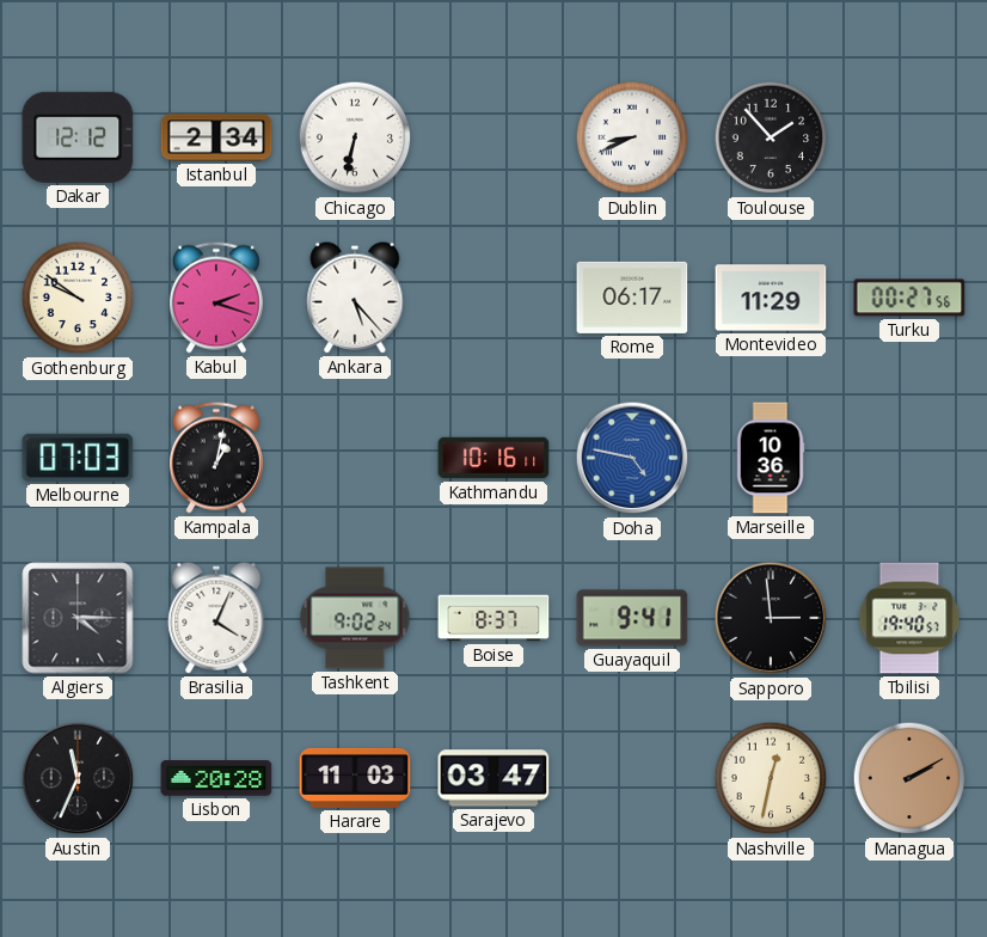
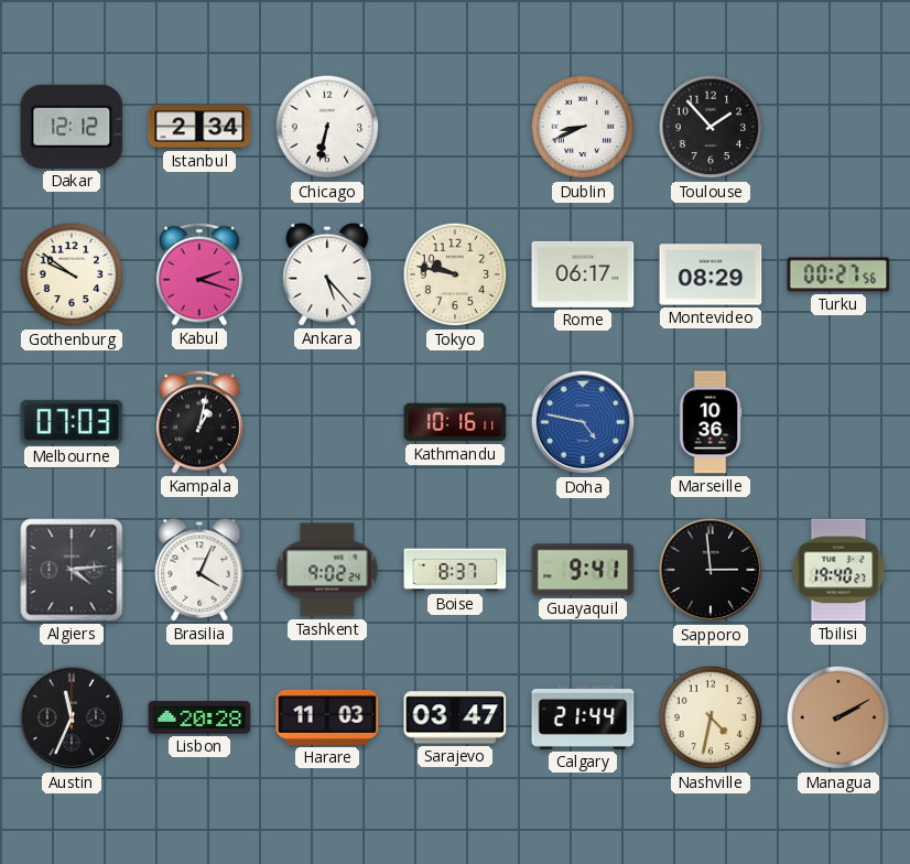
Tokyo: none -> 9:47
Montevideo: 11:29 -> 08:29
Algiers: 4:15 -> 4:14
Tbilisi: 19:40:57 -> 19:40:27
Calgary: none -> 21:44
Nashville: 12:32 -> 4:32
